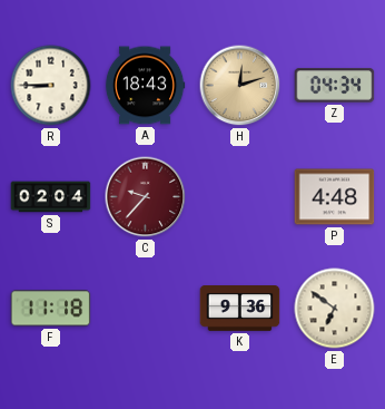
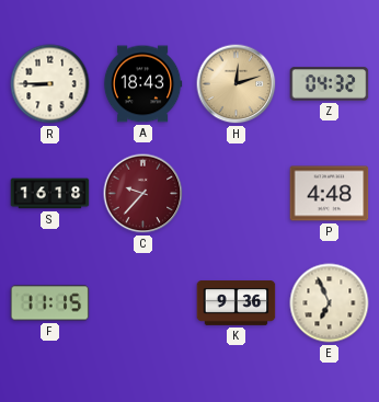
Z: 04:34 -> 04:32
S: 02:04 -> 16:18
F: 11:18 -> 11:15
E: 6:51 -> 6:56
